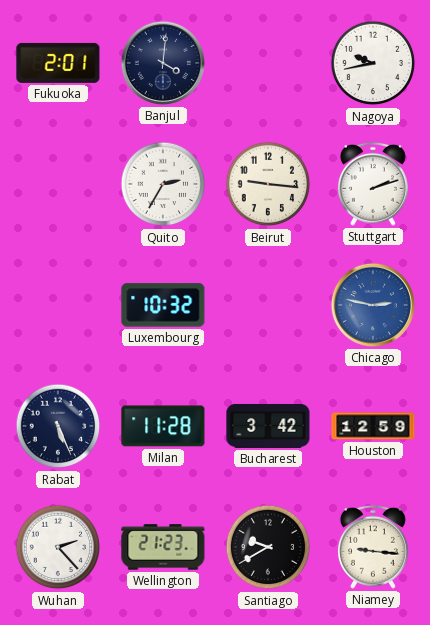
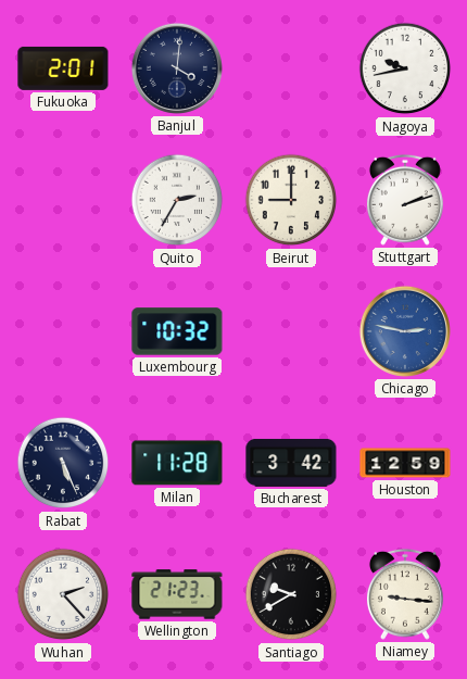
Beirut: 9:16 -> 9:00
